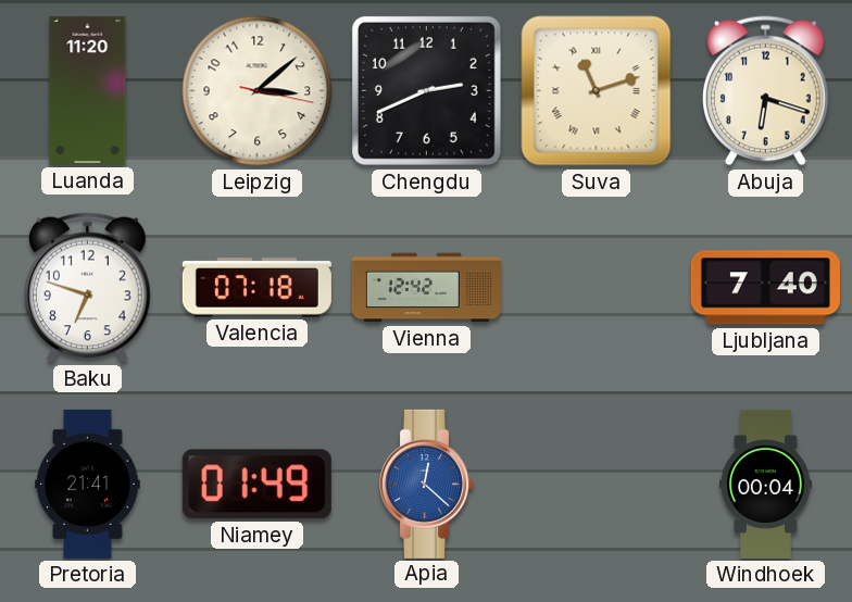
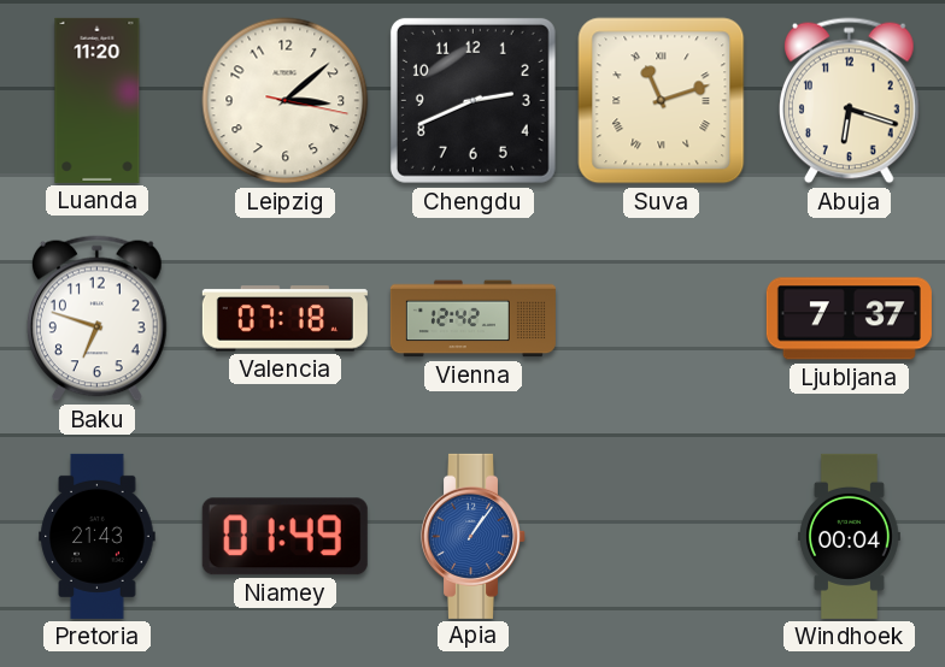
Ljubljana: 7:40 -> 7:37
Pretoria: 21:41 -> 21:43
Apia: 12:22 -> 1:06
